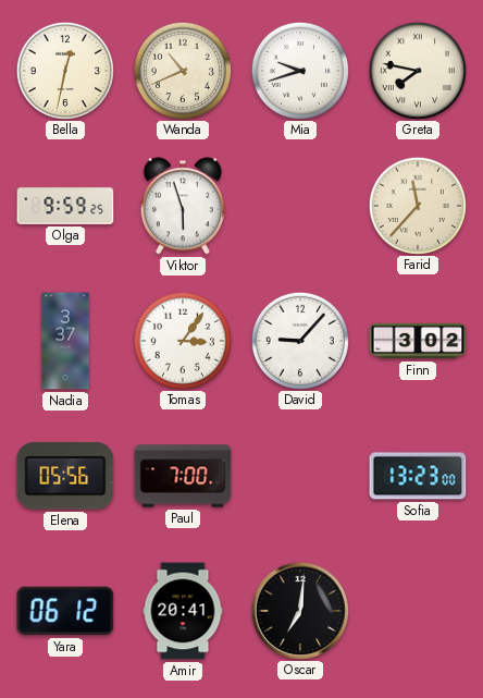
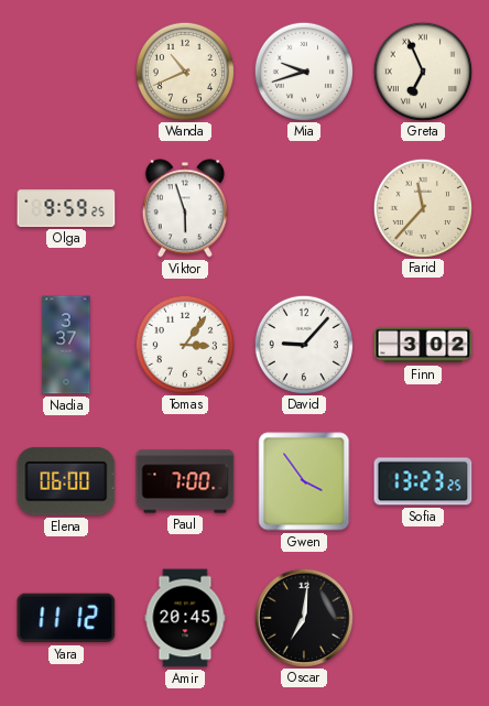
Bella: 12:32 -> none
Greta: 7:47 -> 6:56
Elena: 05:56 -> 06:00
Gwen: none -> 3:54
Sofia: 13:23:00 -> 13:23:25
Yara: 06:12 -> 11:12
Amir: 20:41 -> 20:45
